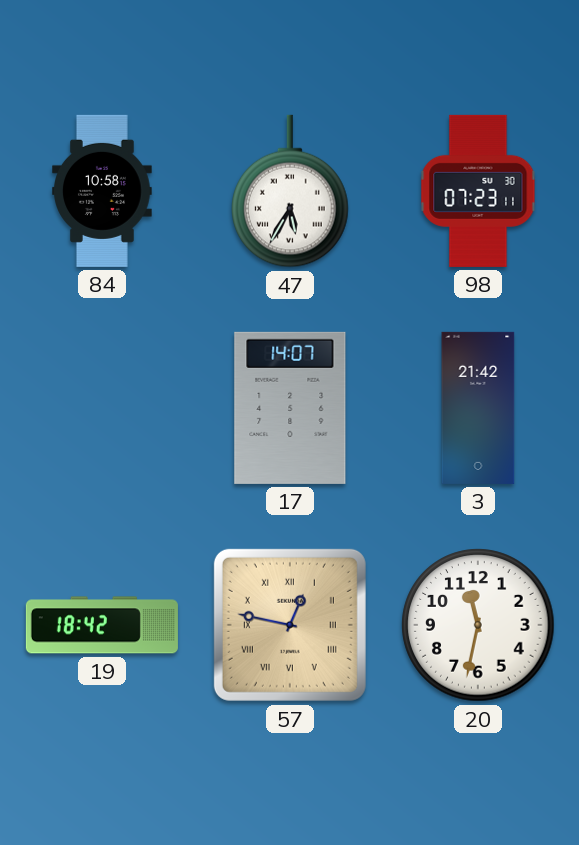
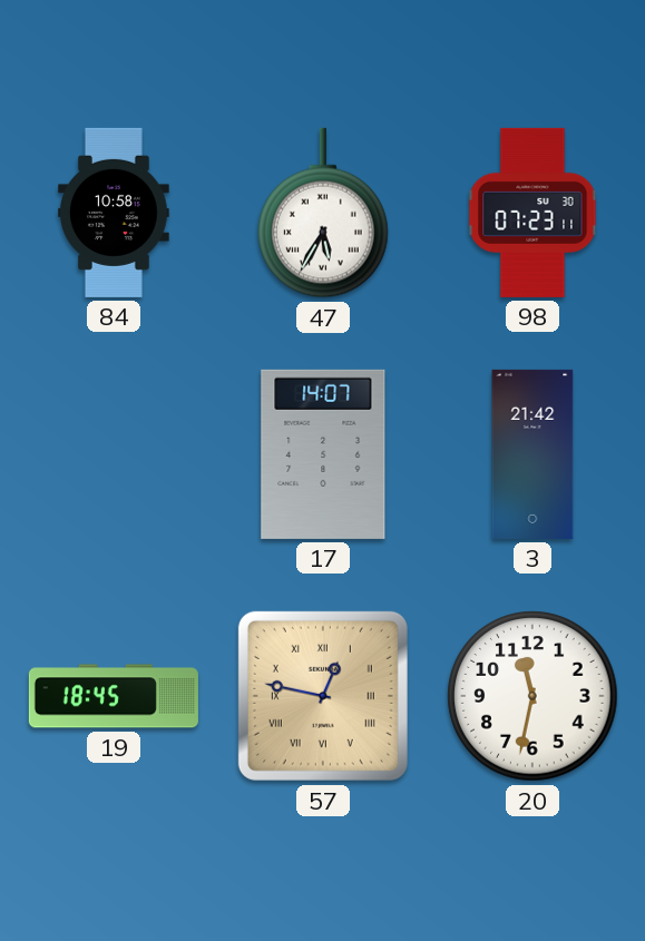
19: 18:42 -> 18:45
